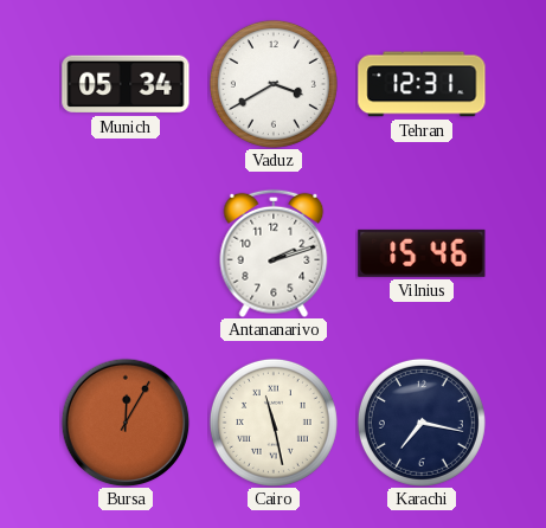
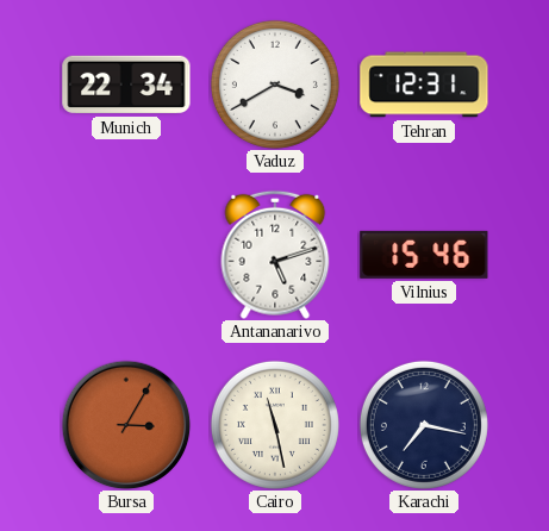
Munich: 05:34 -> 22:34
Antananarivo: 2:12 -> 5:12
Bursa: 12:05 -> 3:05
